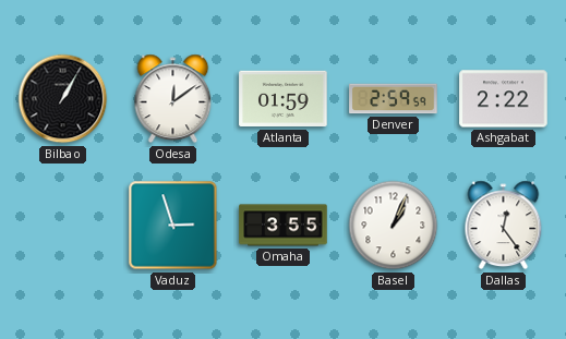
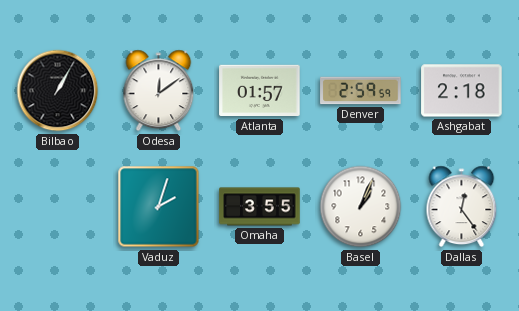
Atlanta: 01:59 -> 01:57
Ashgabat: 2:22 -> 2:18
Vaduz: 2:57 -> 2:03
